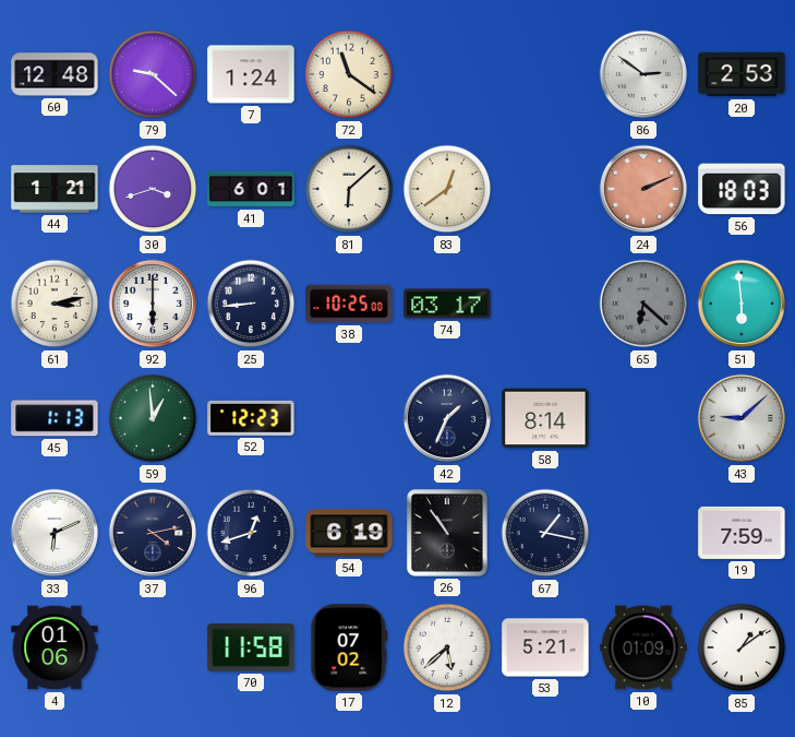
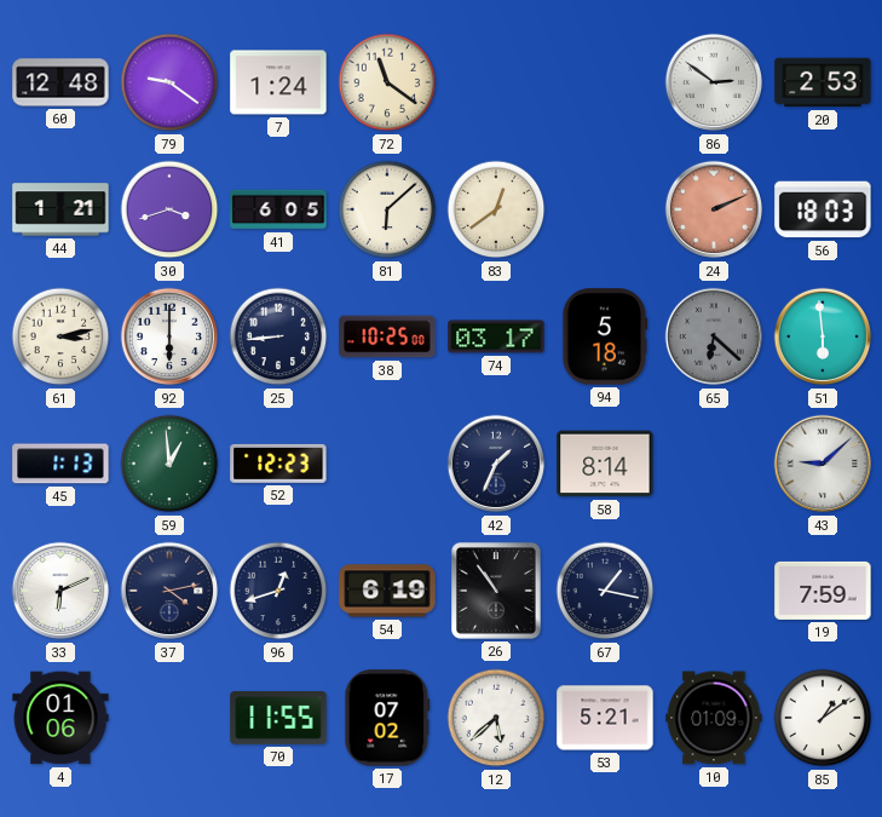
79: 9:22 -> 9:21
41: 6:01 -> 6:05
94: none -> 5:18
70: 11:58 -> 11:55
